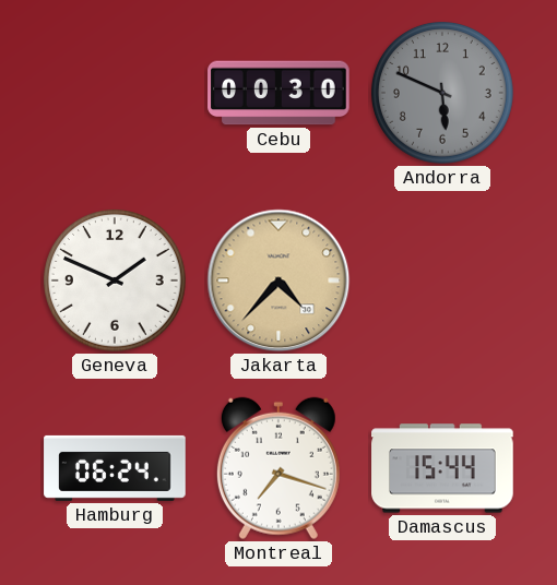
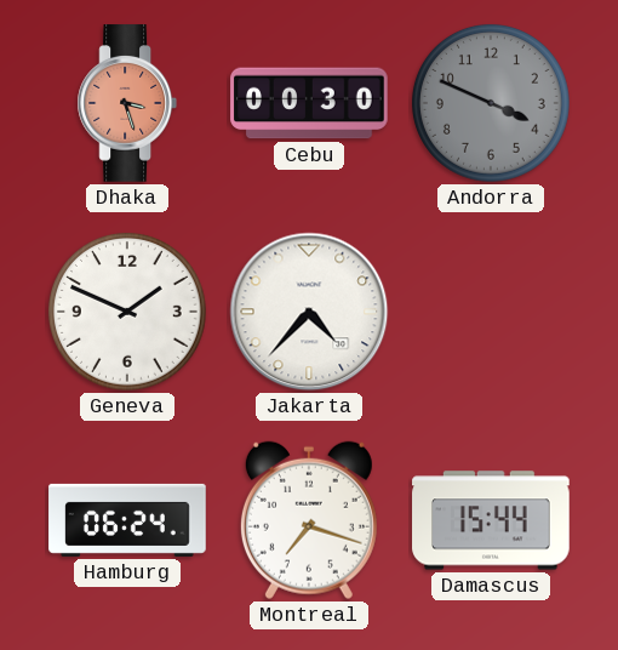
Dhaka: none -> 3:27
Andorra: 5:49 -> 3:49
Jakarta dial: champagne -> white
